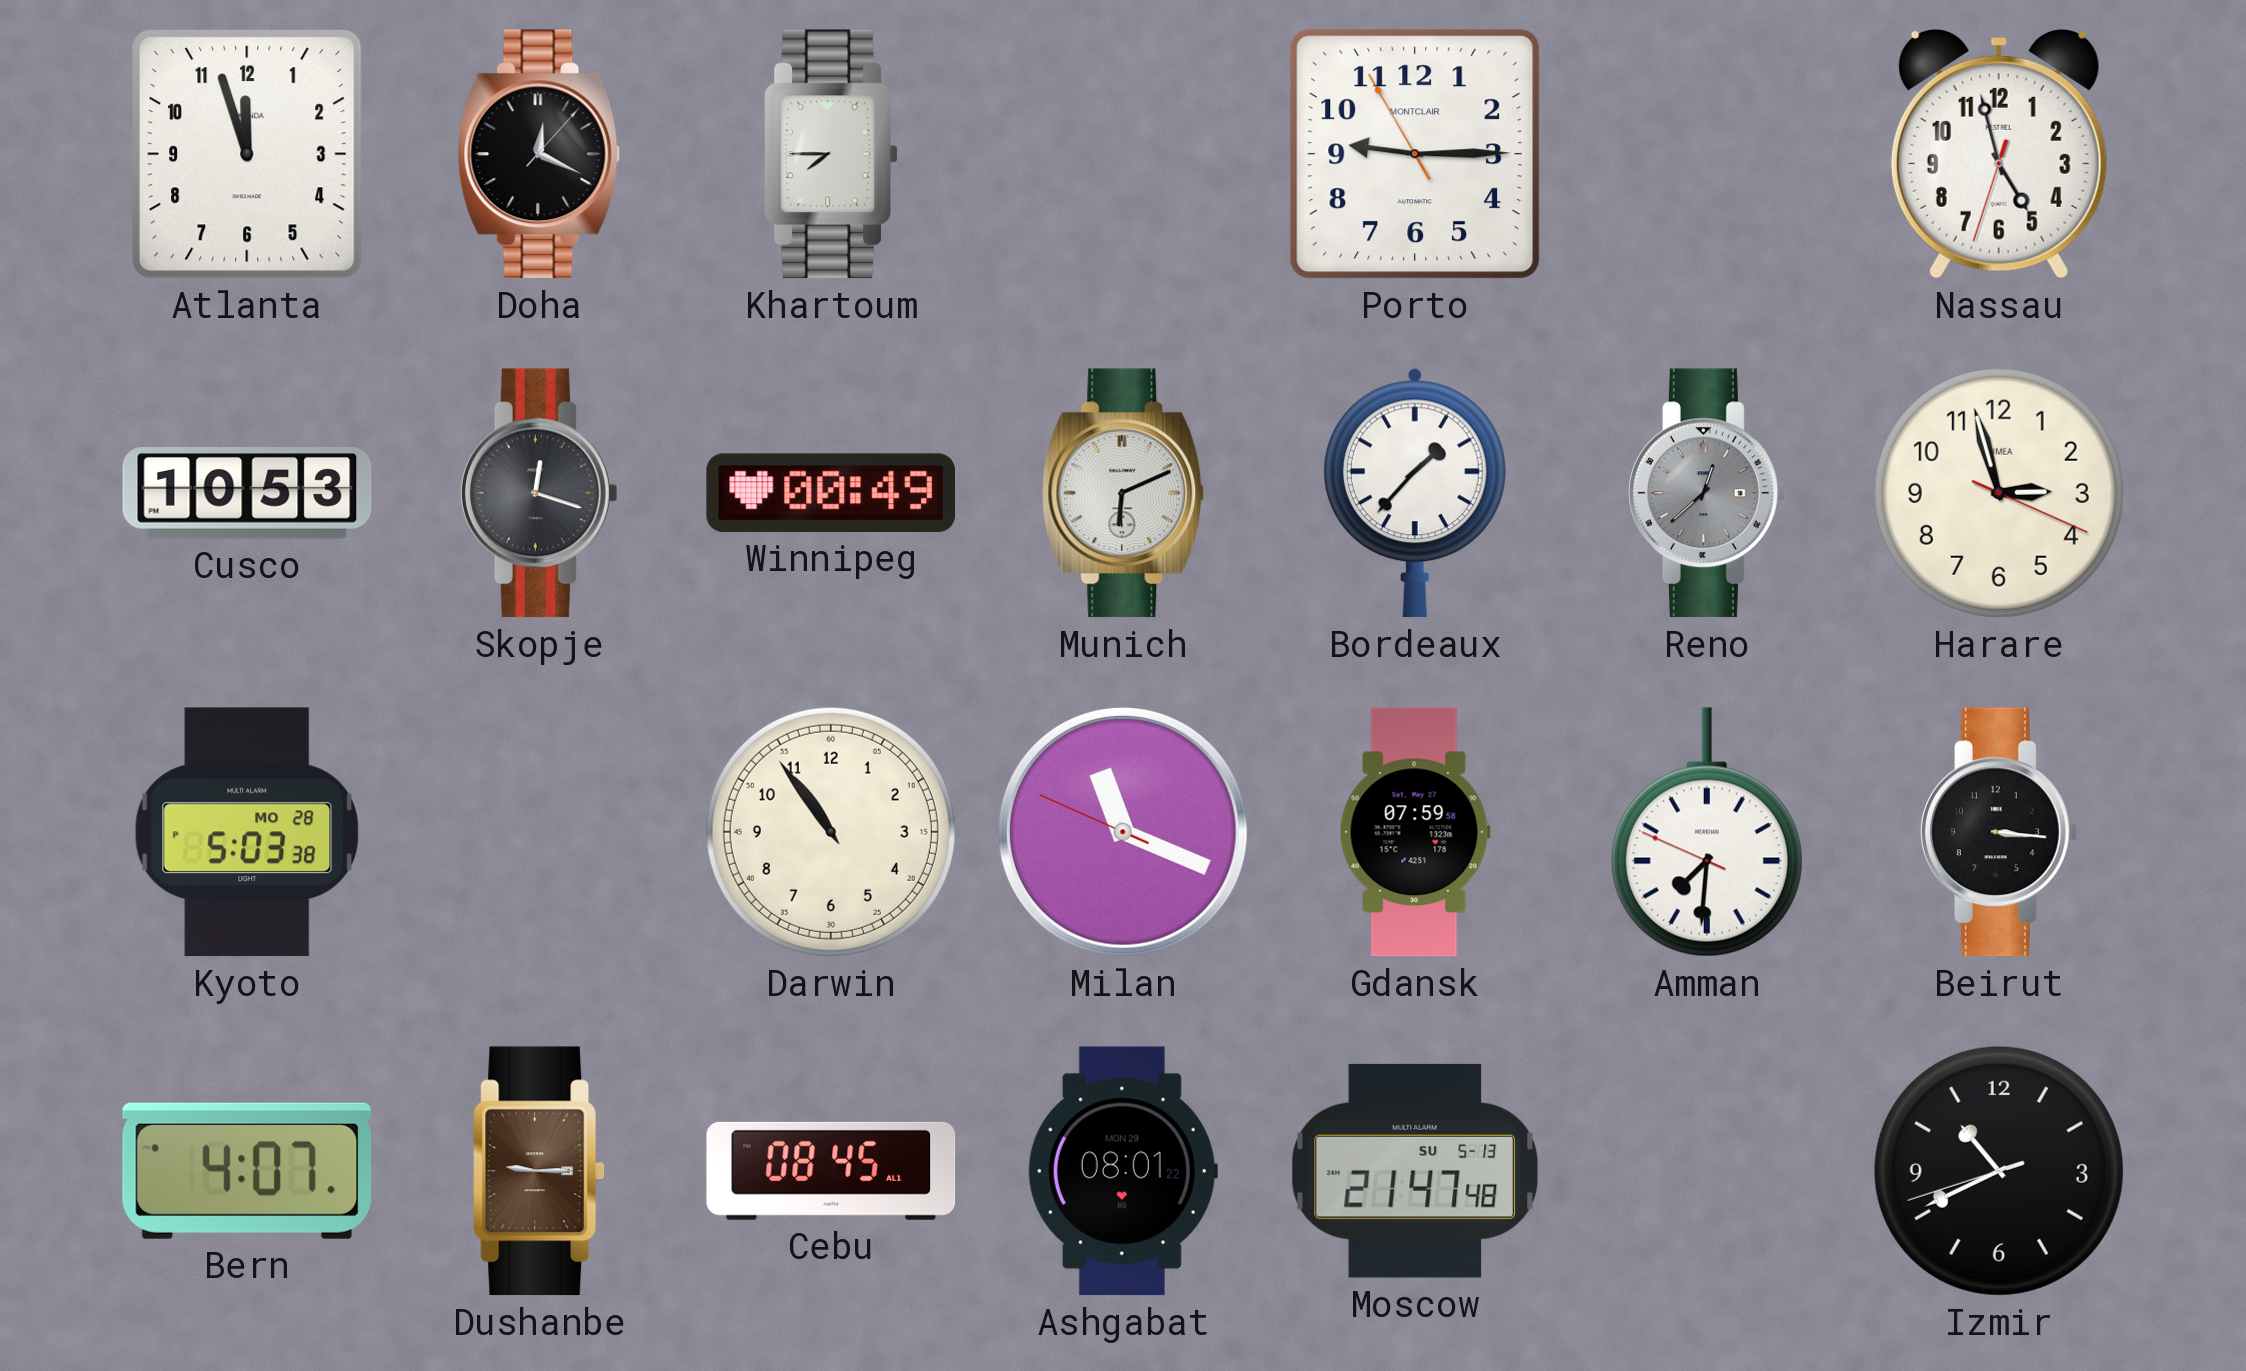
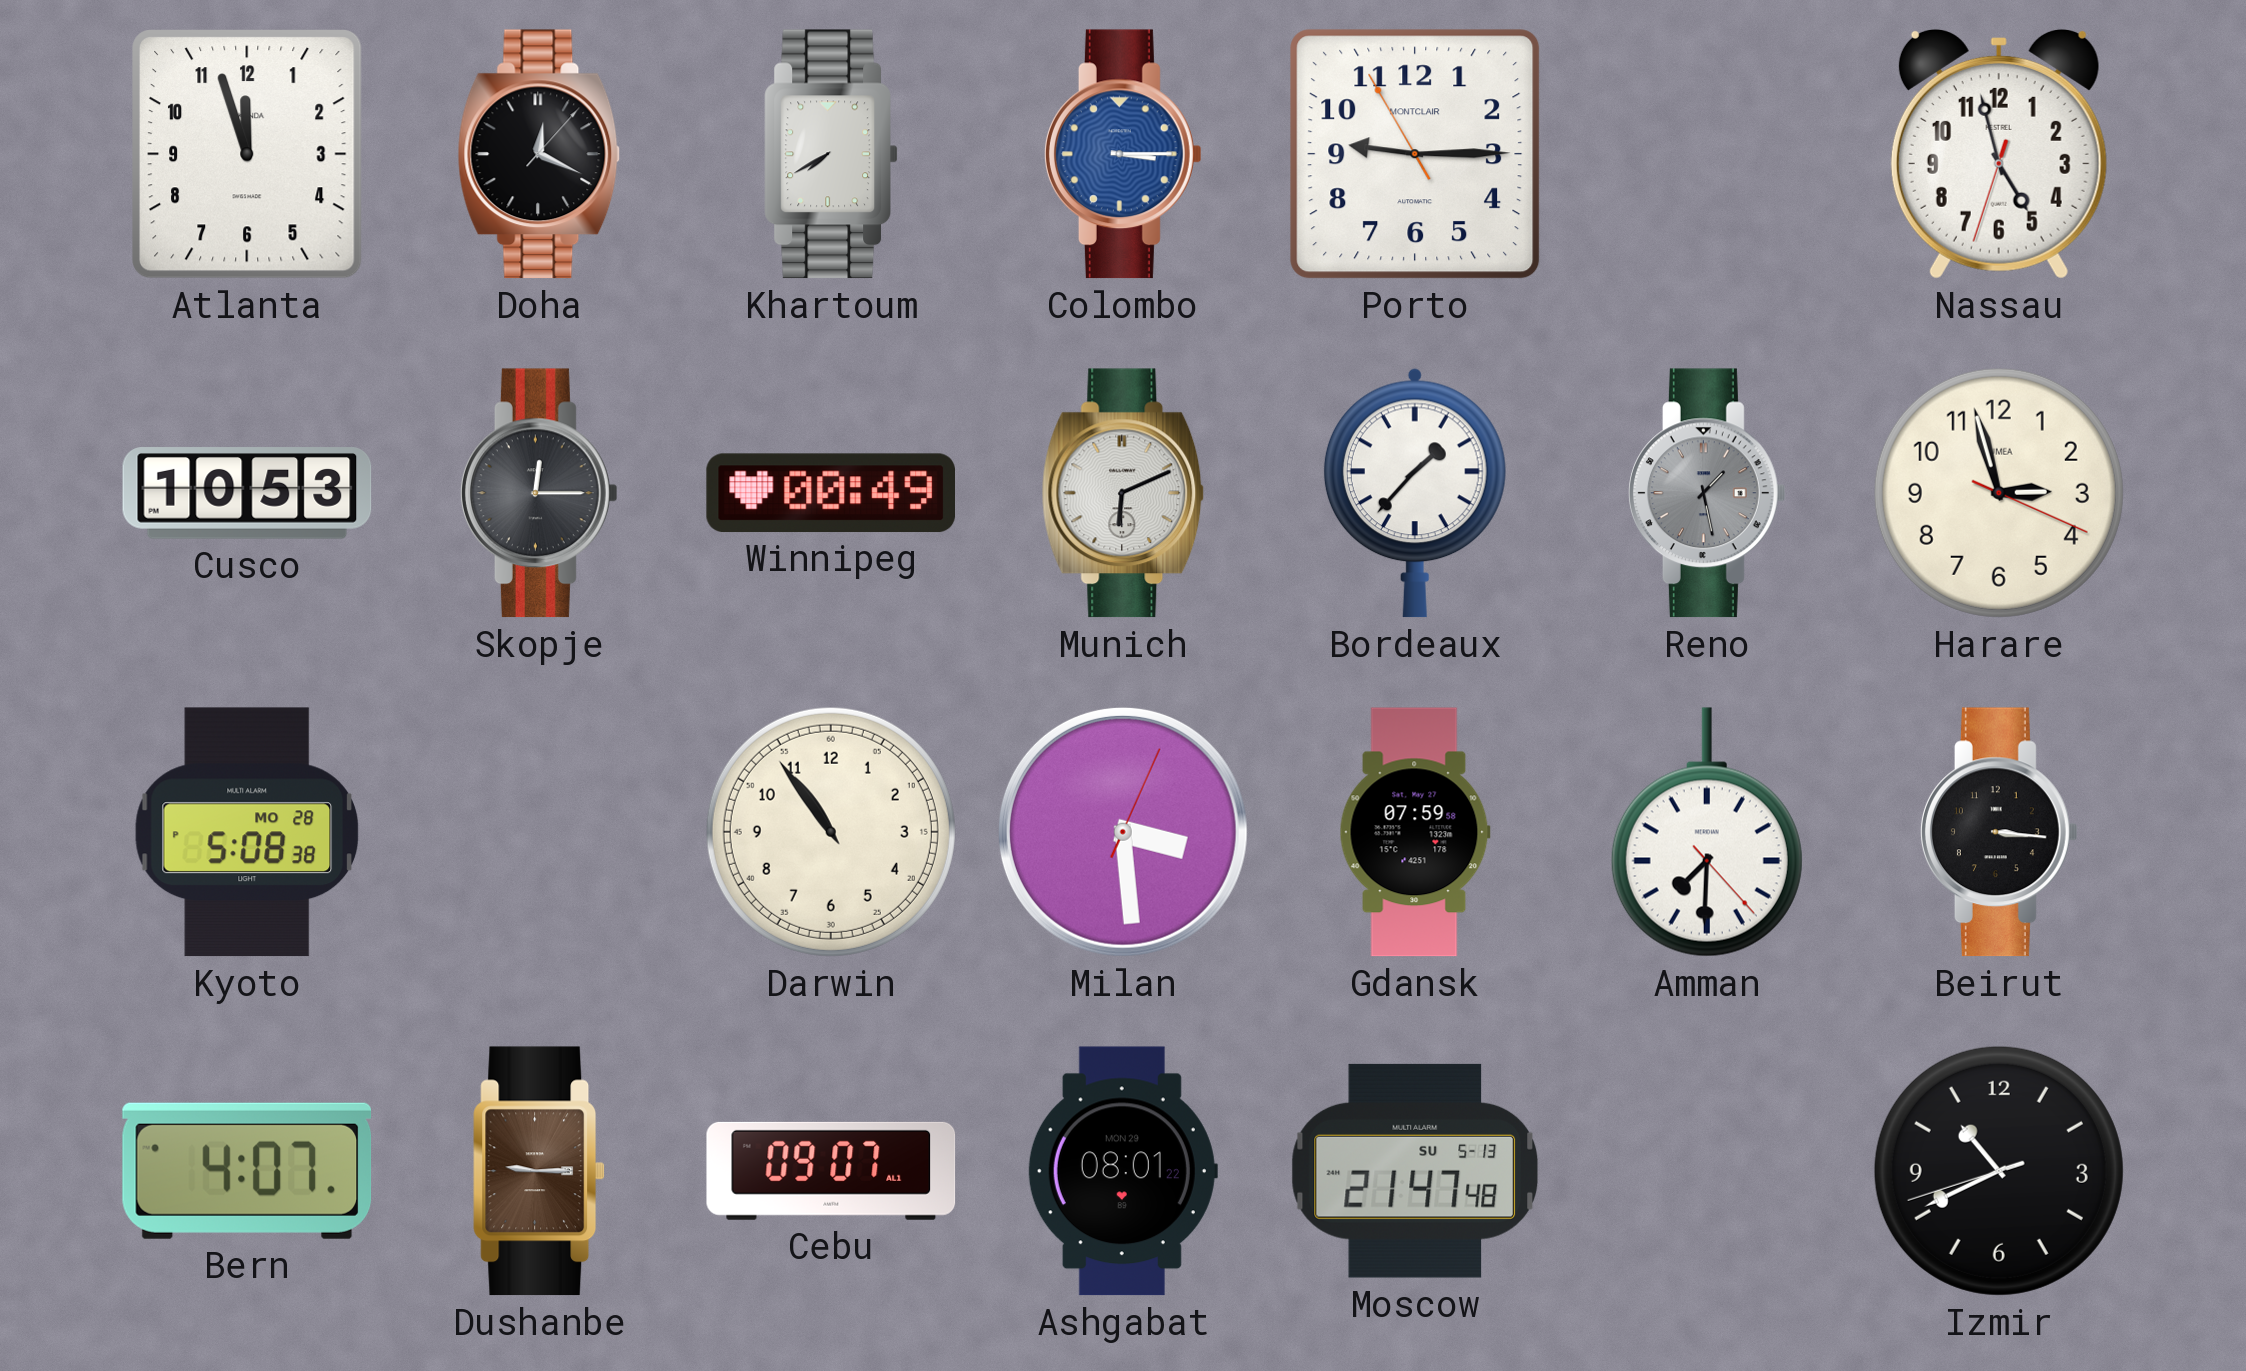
Khartoum: 7:45 -> 7:40
Colombo: none -> 3:15
Skopje: 12:18 -> 12:15
Reno: 12:38 -> 1:28
Kyoto: 5:03 -> 5:08
Milan: 11:18 -> 3:29
Amman: 7:30:49 -> 7:30:23
Cebu: 08:45 -> 09:07
